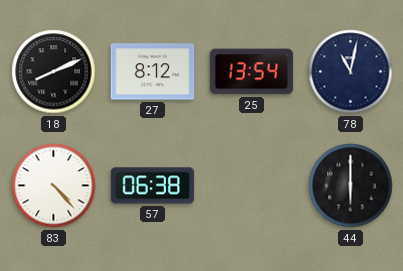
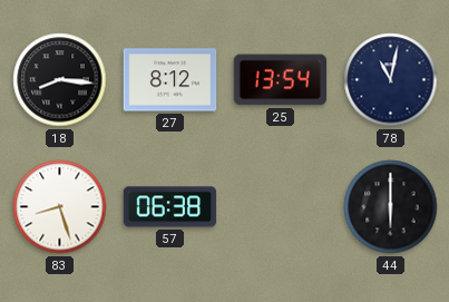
18: 8:11 -> 8:16
83: 4:23 -> 8:27
